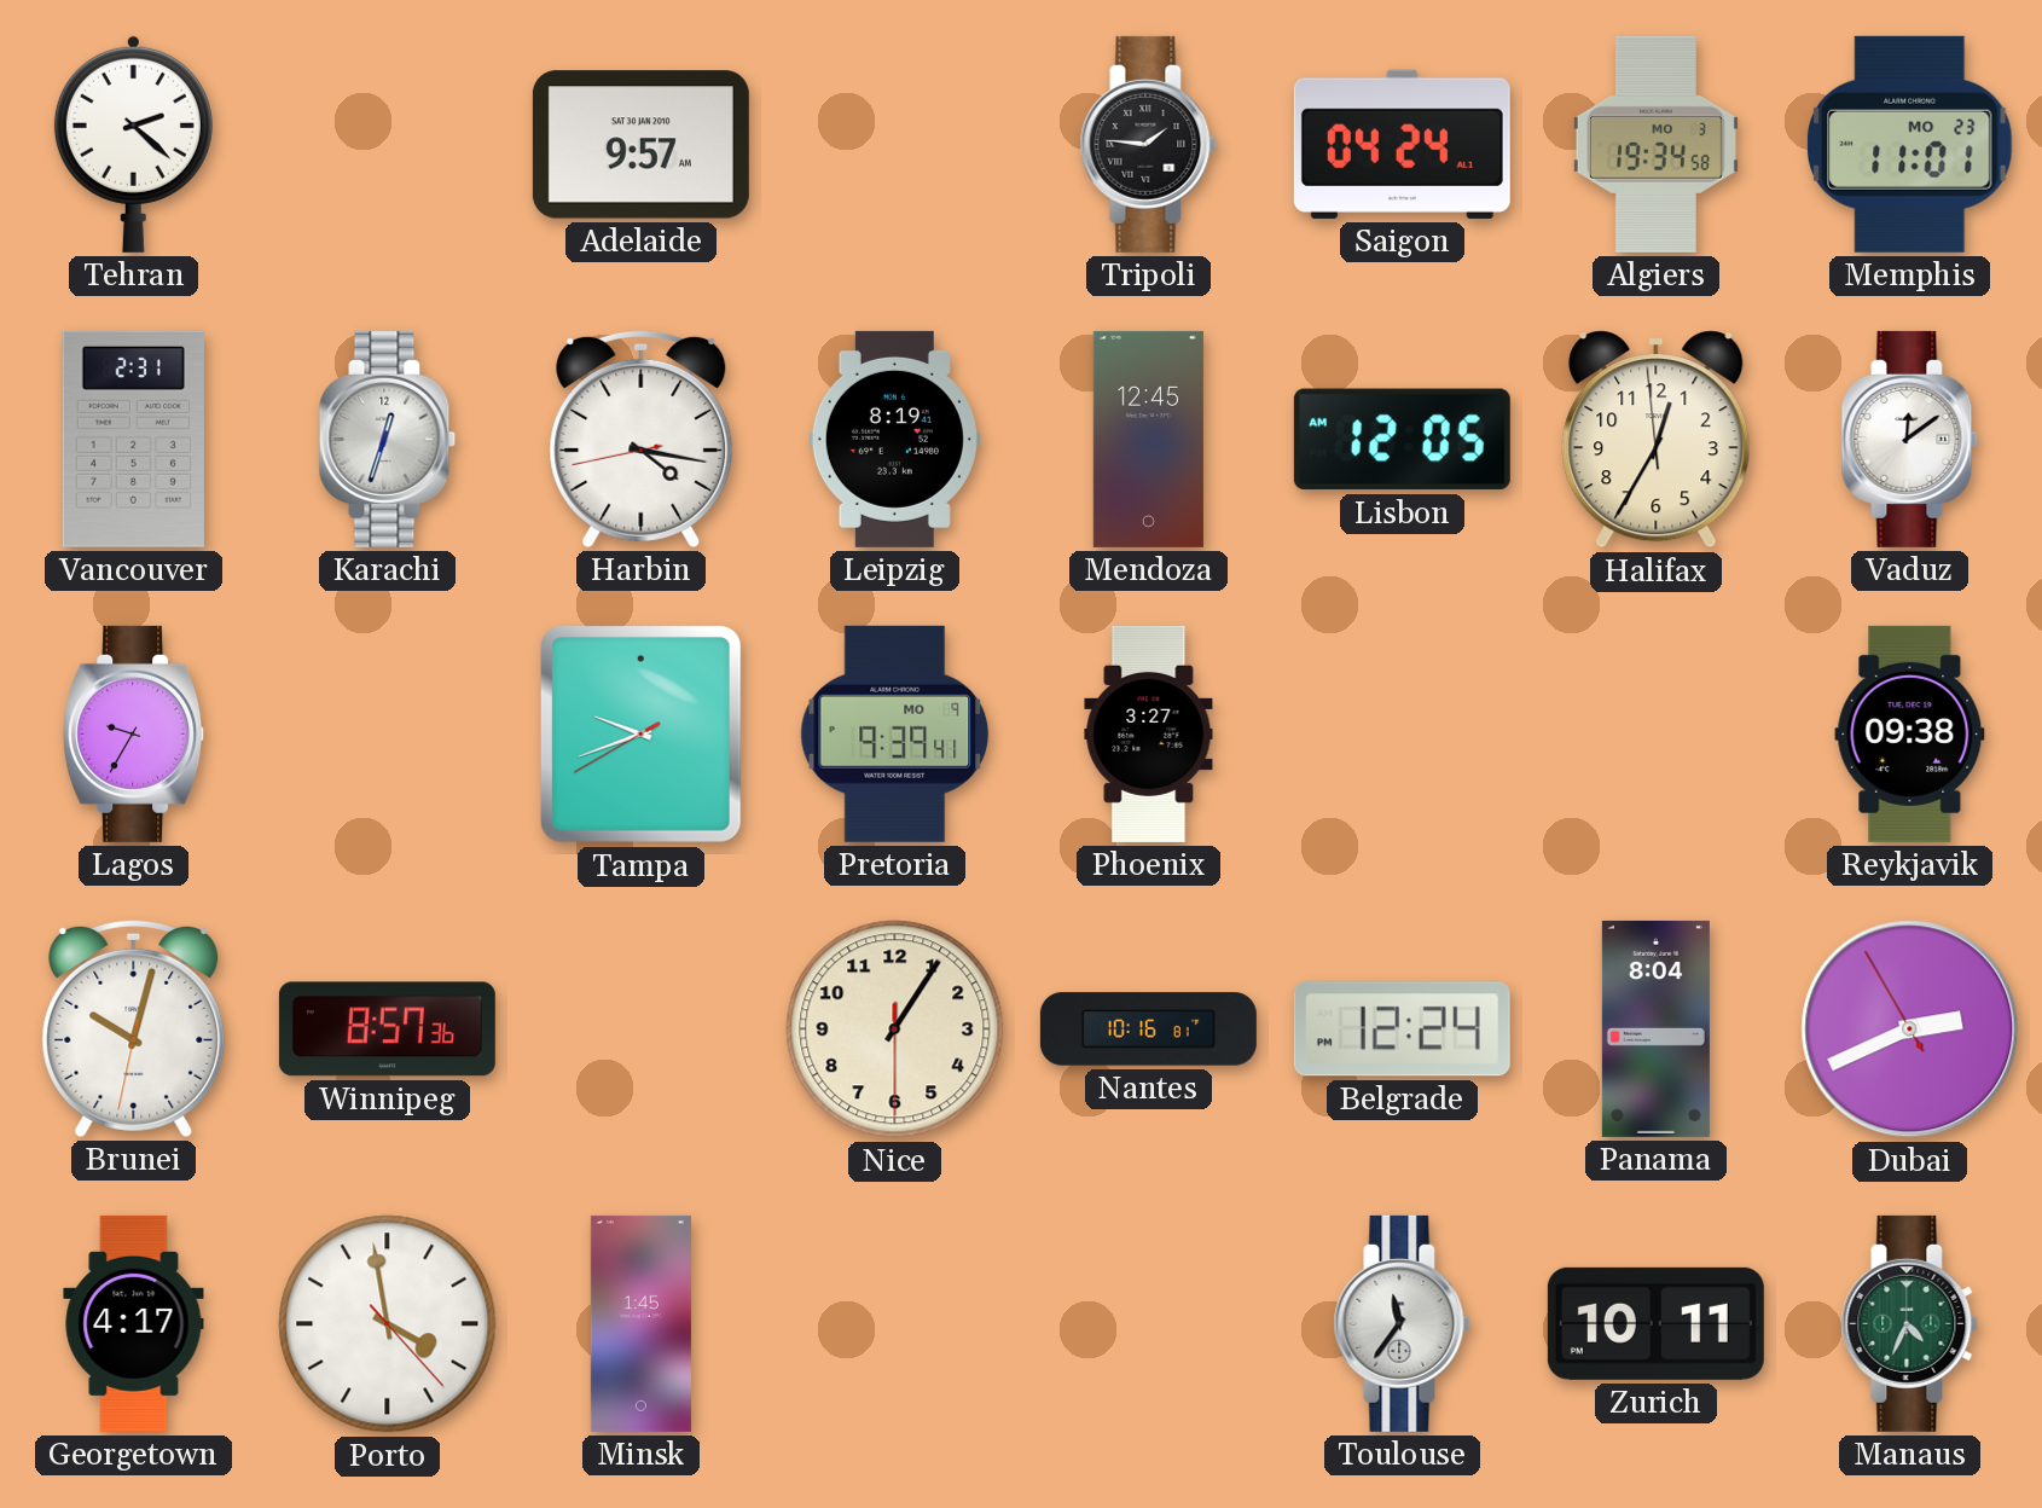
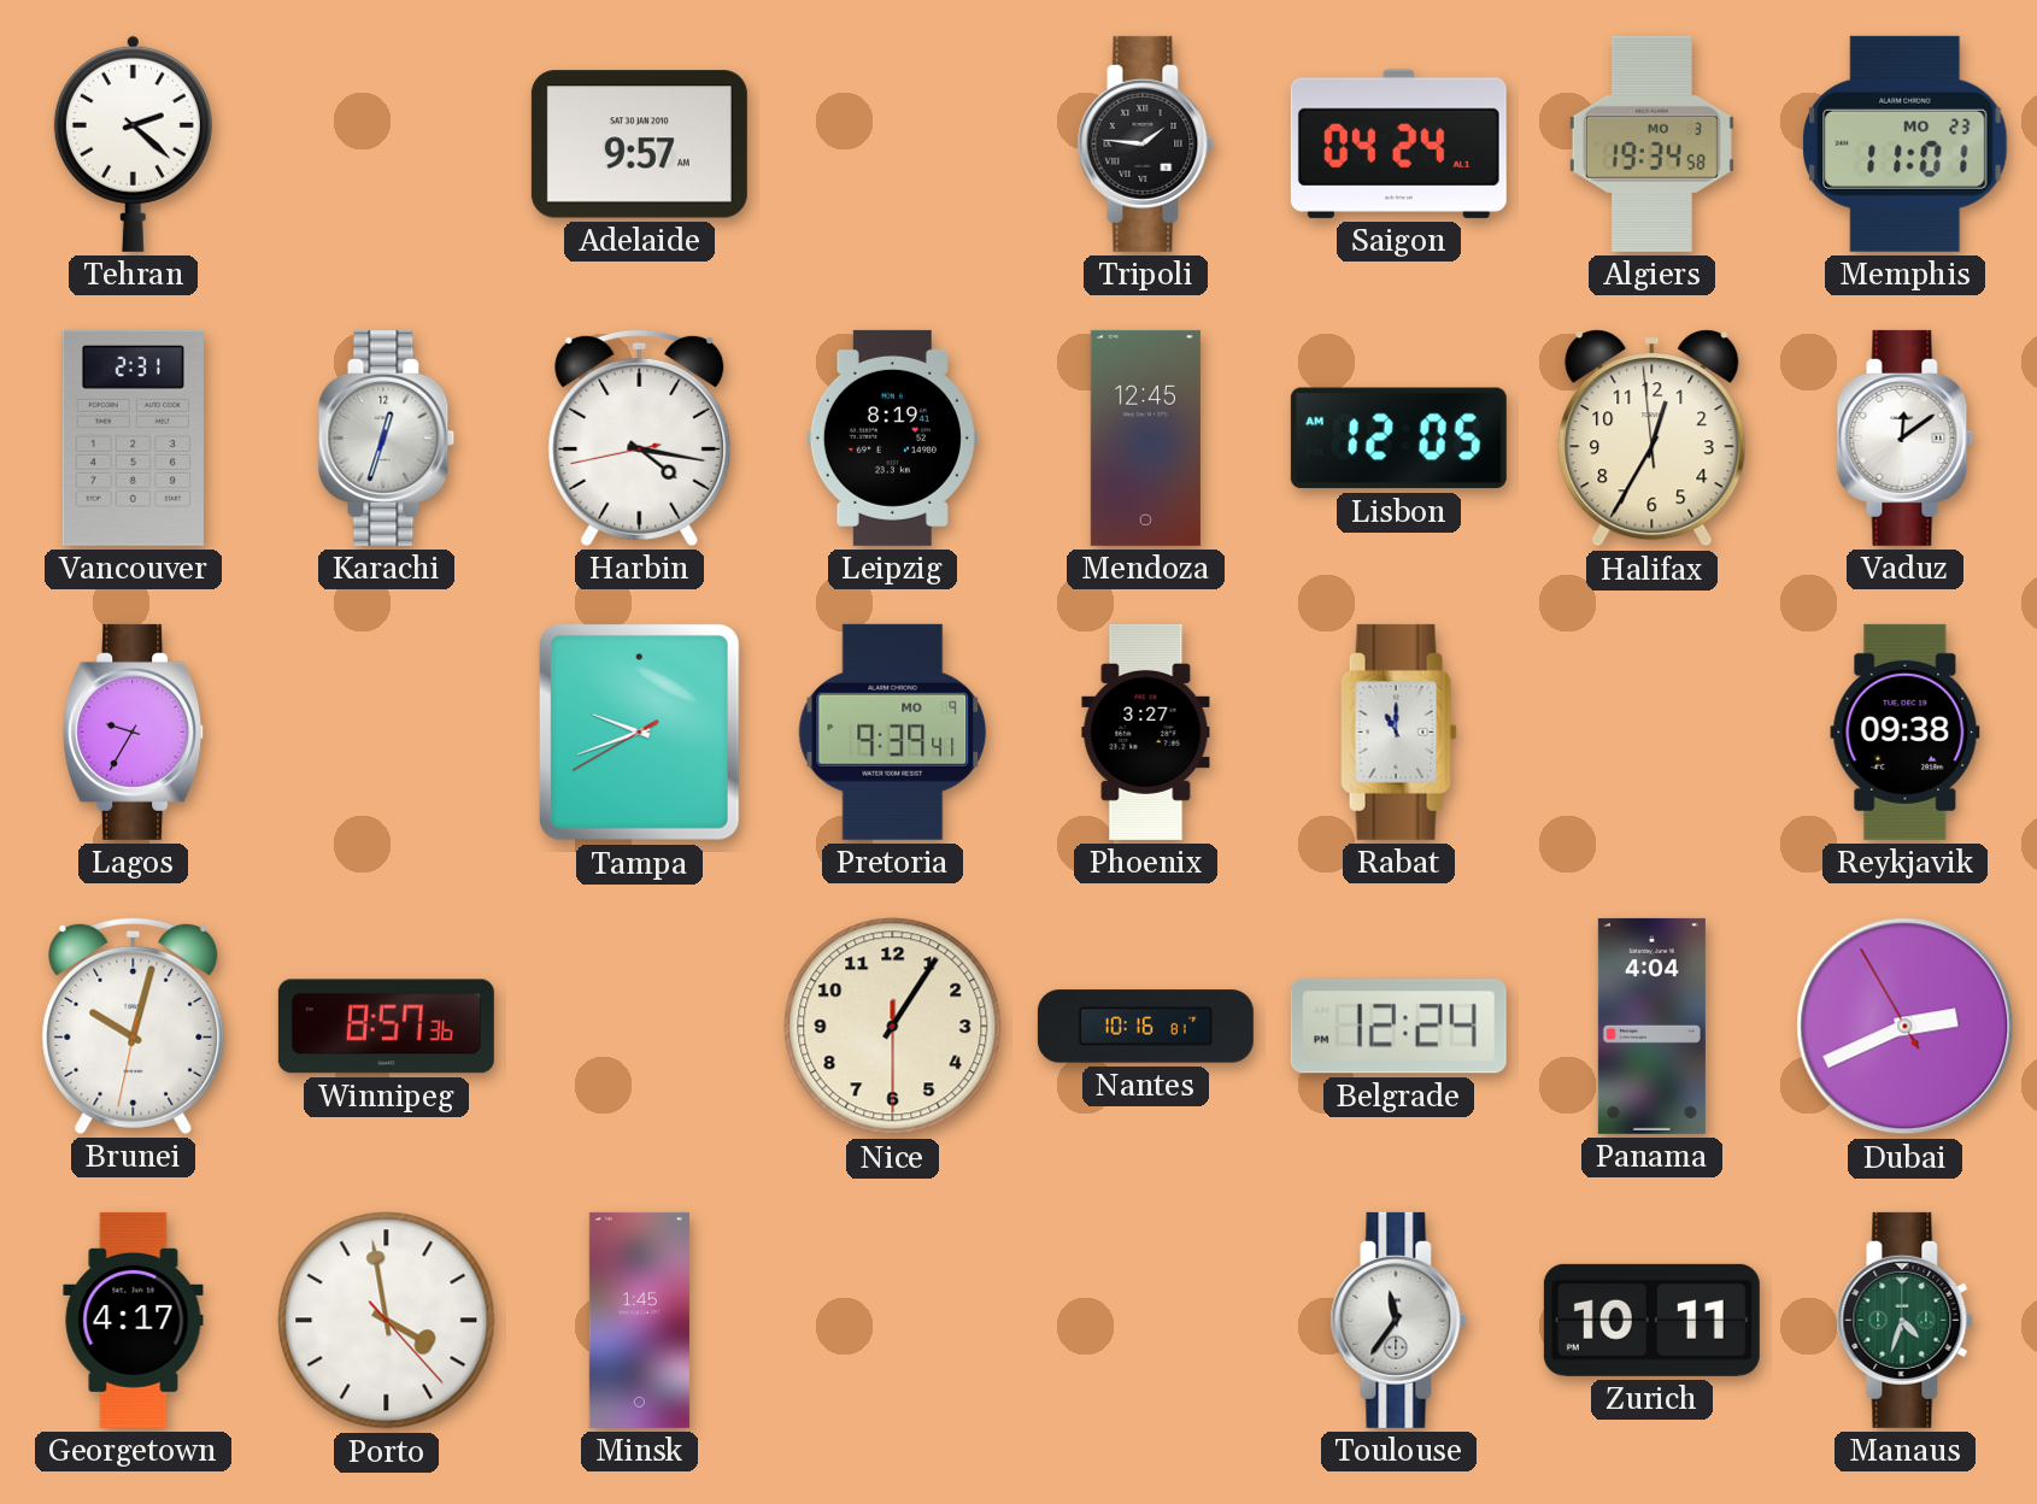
Rabat: none -> 11:00
Panama: 8:04 -> 4:04
Manaus: 4:34 -> 4:33
